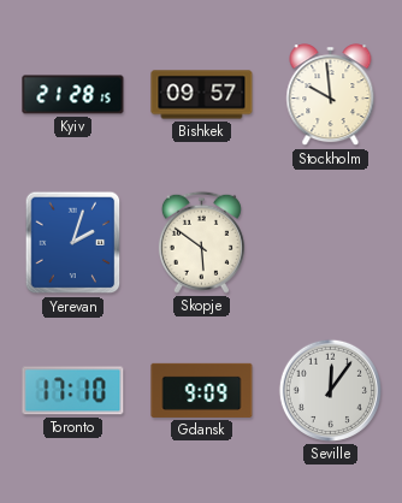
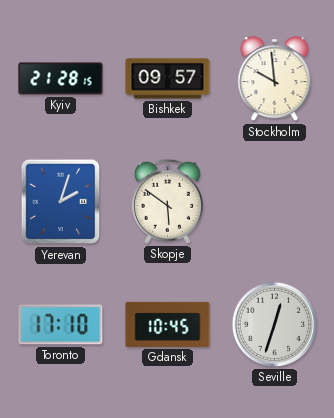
Gdansk: 9:09 -> 10:45
Seville: 12:06 -> 12:33
